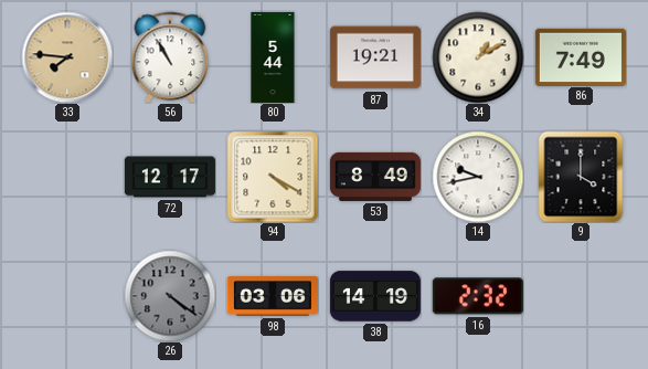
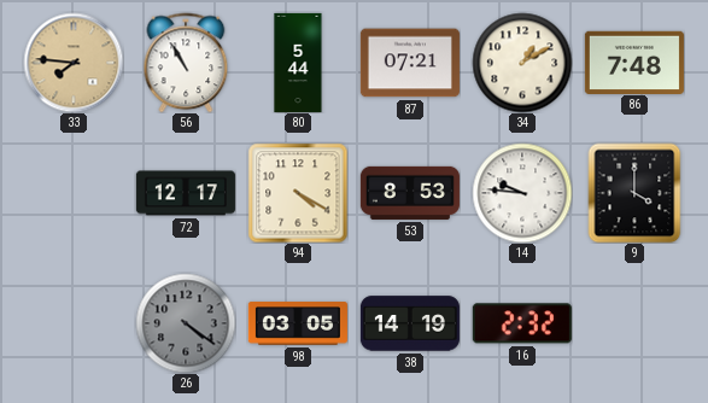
87: 19:21 -> 07:21
86: 7:49 -> 7:48
53: 8:49 -> 8:53
14: 9:43 -> 9:46
98: 03:06 -> 03:05
